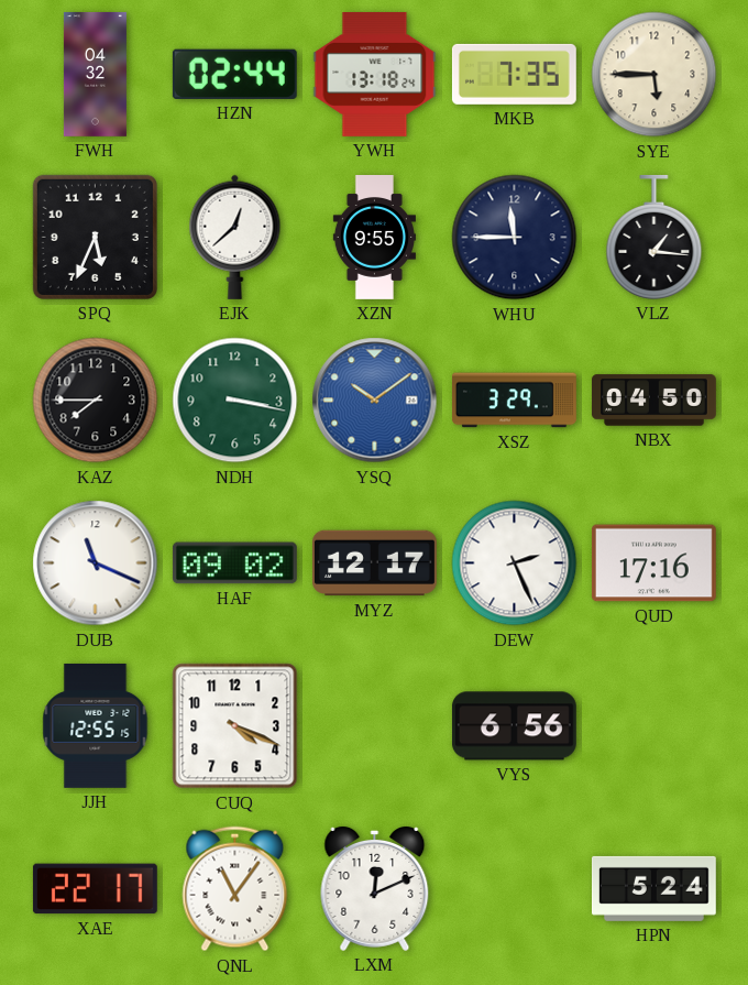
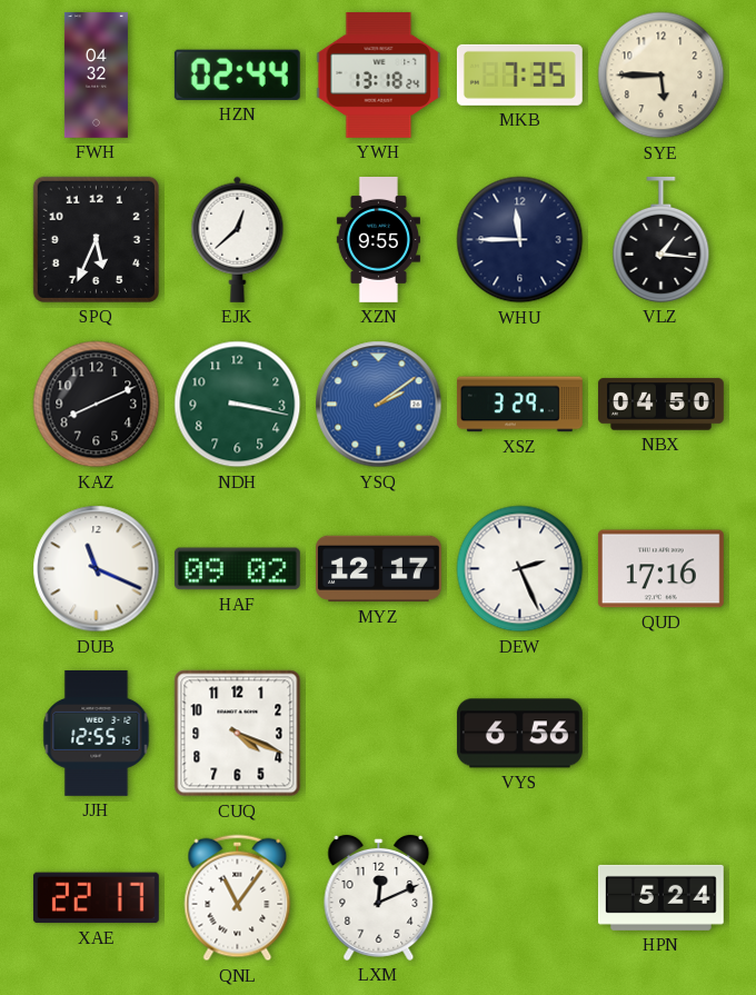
KAZ: 7:45 -> 8:11
YSQ: 10:09 -> 2:09
